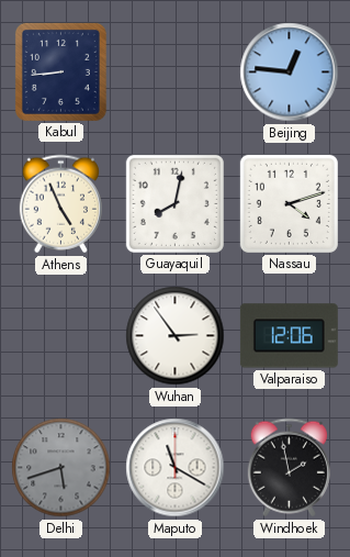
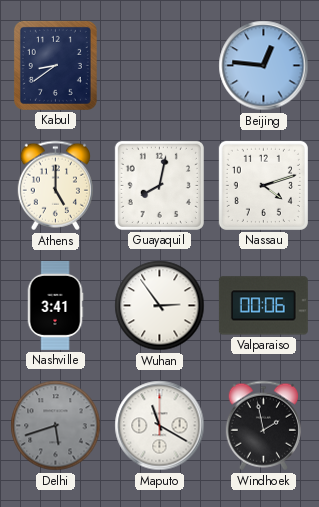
Kabul: 8:44 -> 8:39
Athens: 4:56 -> 5:00
Nashville: none -> 3:41
Valparaiso: 12:06 -> 00:06
